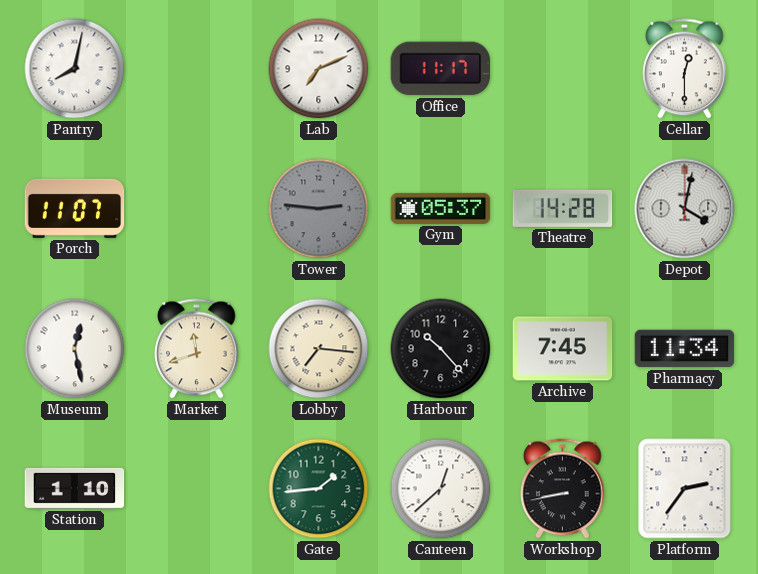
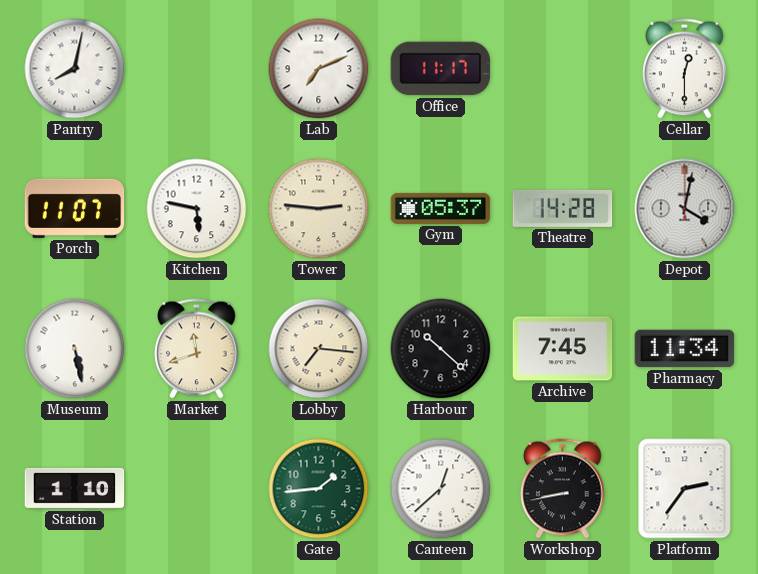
Kitchen: none -> 5:47
Tower dial: grey -> cream
Museum: 12:28 -> 5:28
Harbour: 10:23 -> 10:22
